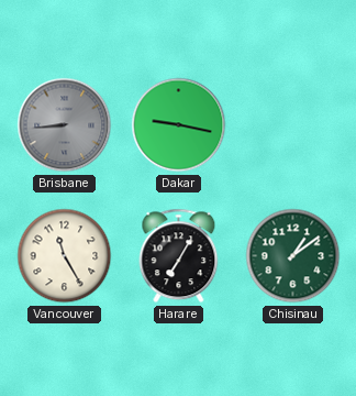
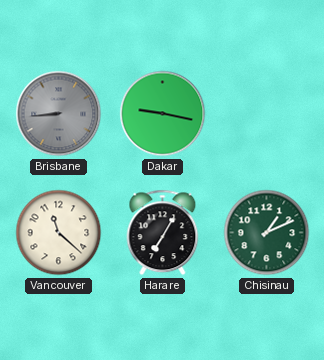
Vancouver: 11:25 -> 11:22
Chisinau: 1:09 -> 1:11
